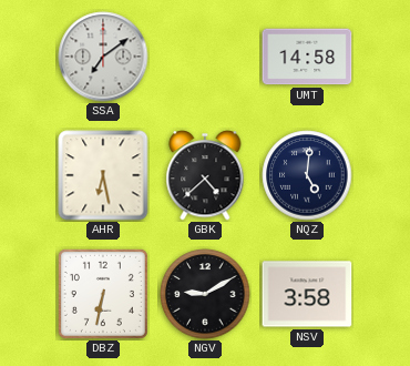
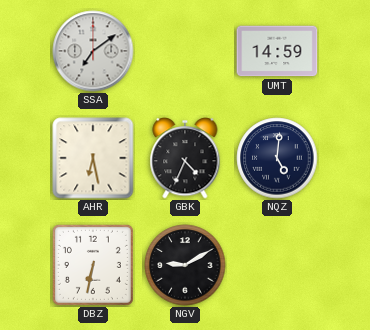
UMT: 14:58 -> 14:59
GBK: 4:38 -> 4:34
NSV: 3:58 -> none
